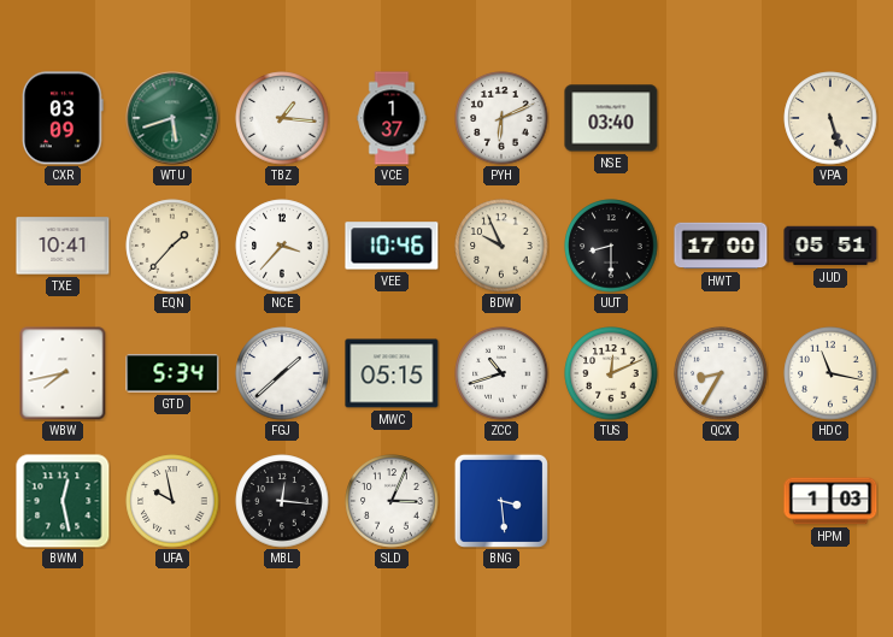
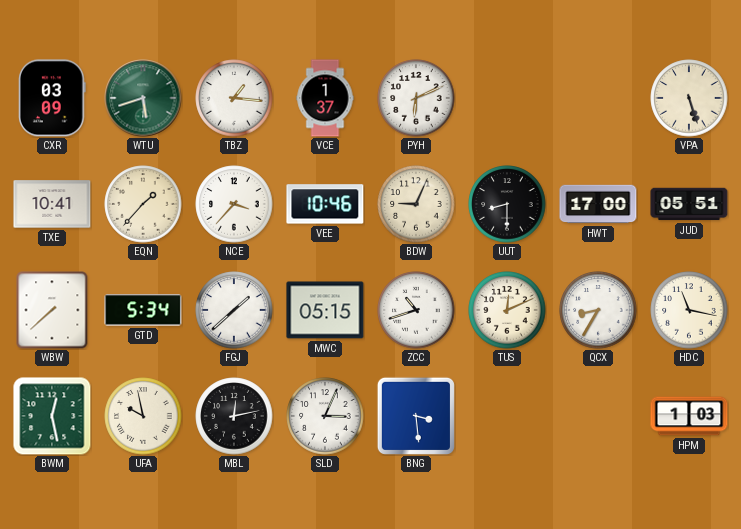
NSE: 03:40 -> none
BDW: 9:56 -> 9:04
WBW: 7:43 -> 7:38
MBL: 12:16 -> 12:13
